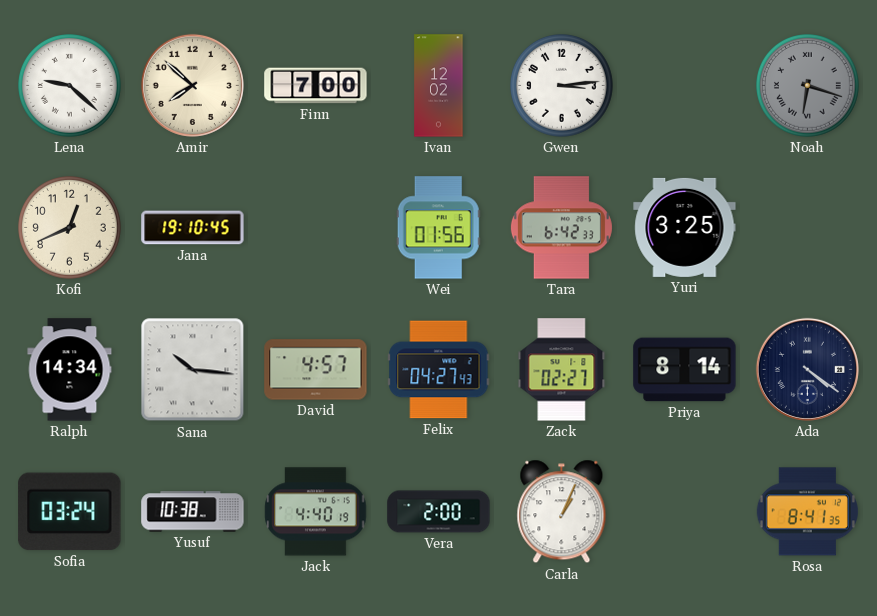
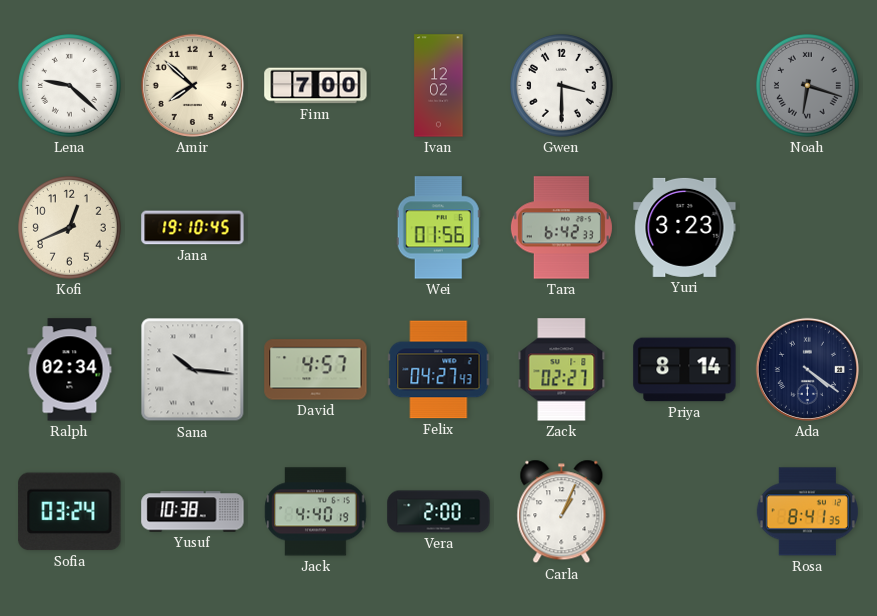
Gwen: 3:14 -> 3:30
Yuri: 3:25 -> 3:23
Ralph: 14:34 -> 02:34
